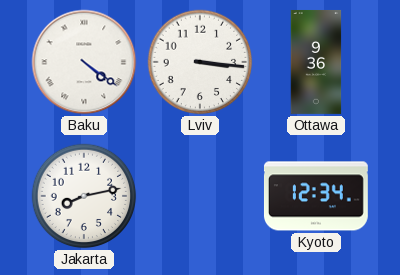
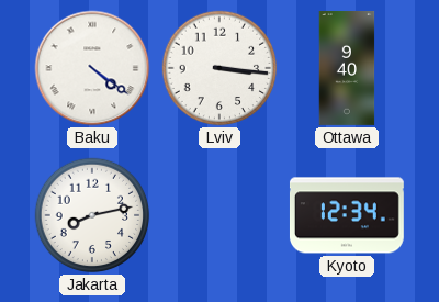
Ottawa: 9:36 -> 9:40
